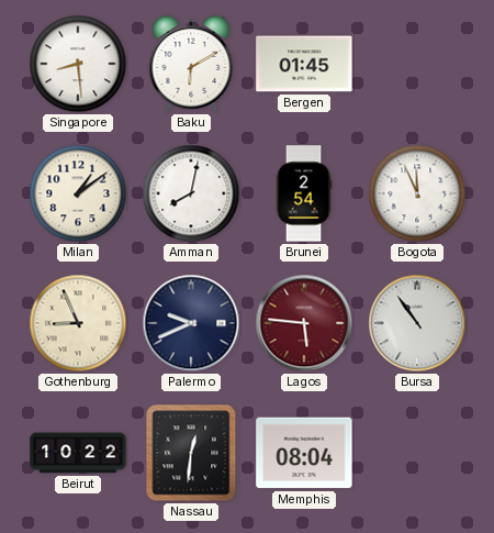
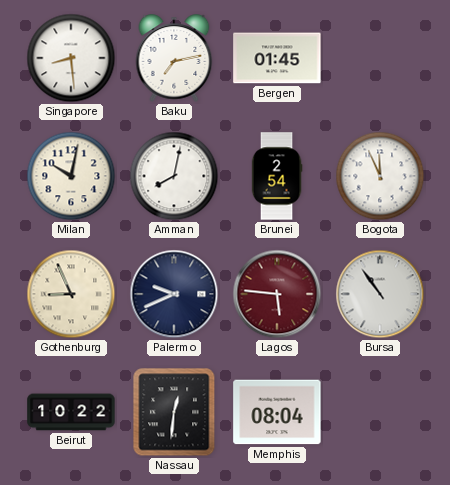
Baku: 6:10 -> 7:13
Milan: 1:09 -> 10:02
